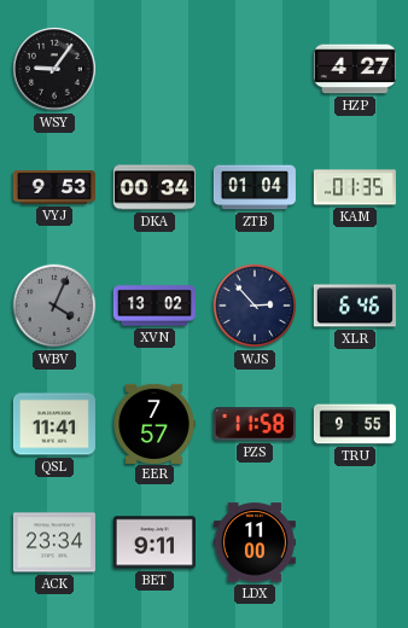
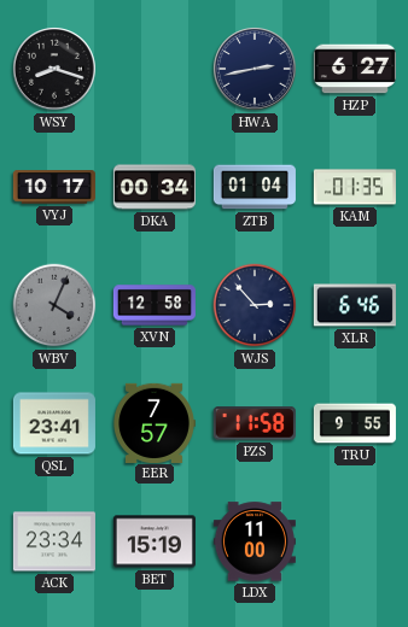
WSY: 9:06 -> 8:18
HWA: none -> 2:43
HZP: 4:27 -> 6:27
VYJ: 9:53 -> 10:17
XVN: 13:02 -> 12:58
QSL: 11:41 -> 23:41
BET: 9:11 -> 15:19
